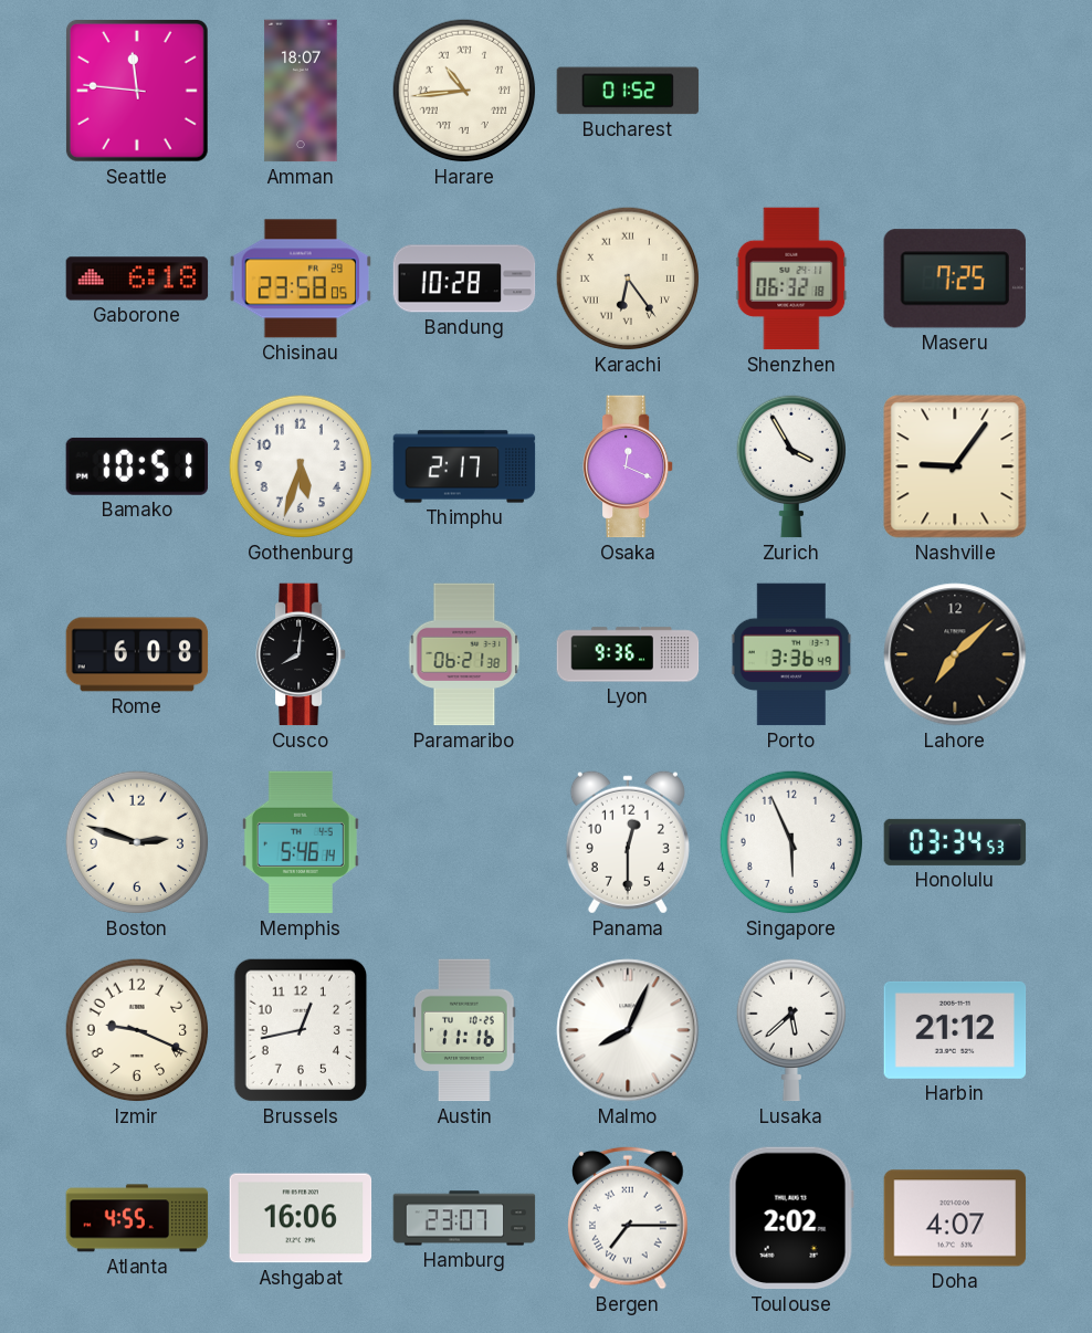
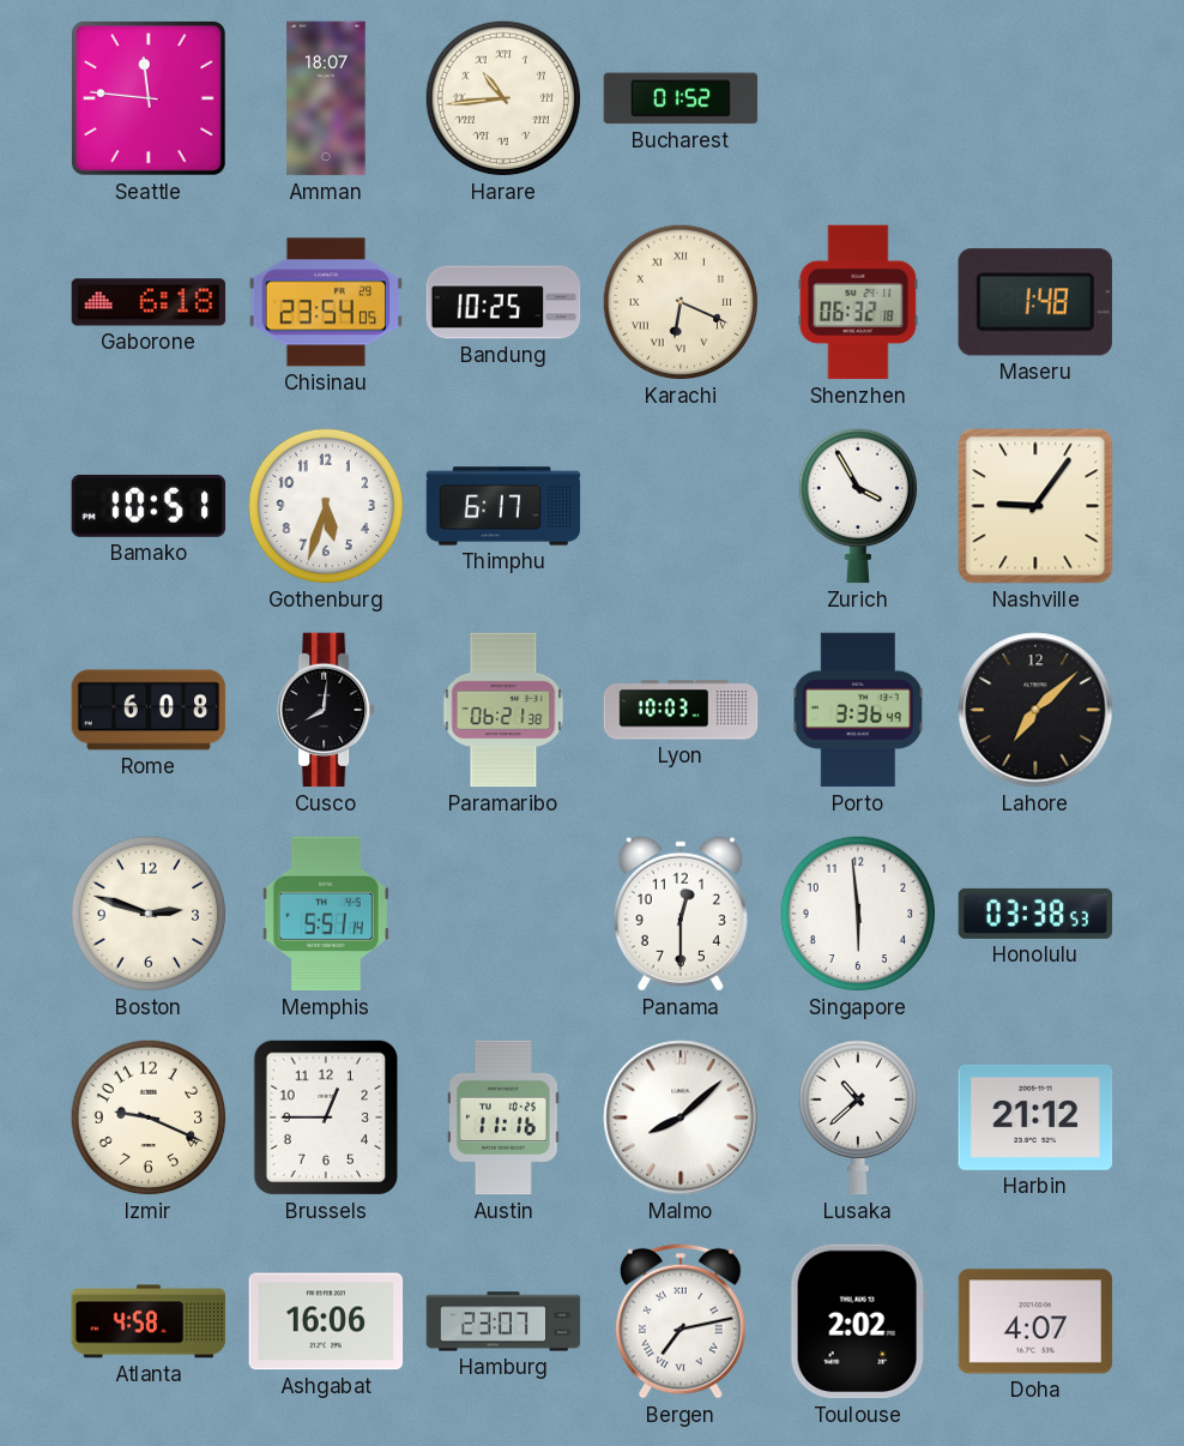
Chisinau: 23:58 -> 23:54
Bandung: 10:28 -> 10:25
Karachi: 6:24 -> 6:19
Maseru: 7:25 -> 1:48
Thimphu: 2:17 -> 6:17
Osaka: 12:19 -> none
Lyon: 9:36 -> 10:03
Memphis: 5:46 -> 5:51
Singapore: 5:56 -> 5:59
Honolulu: 03:34 -> 03:38
Brussels: 12:43 -> 12:45
Malmo: 8:04 -> 8:08
Lusaka: 5:38 -> 10:38
Atlanta: 4:55 -> 4:58
Bergen: 7:15 -> 7:13
